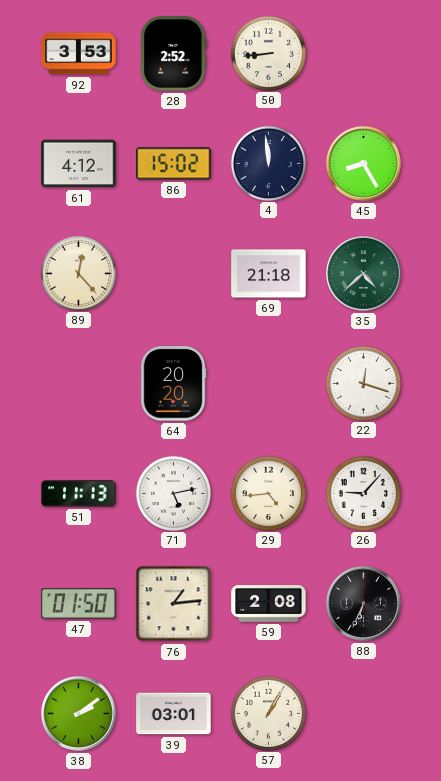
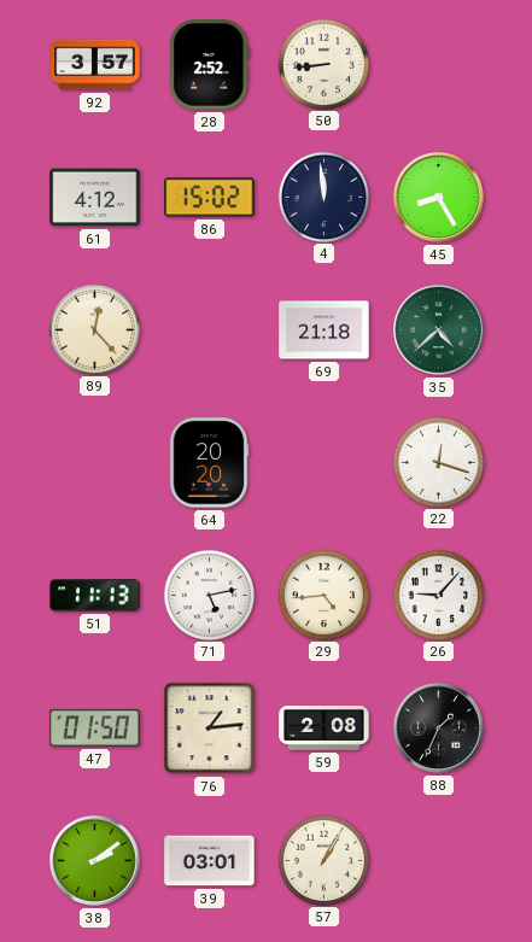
92: 3:53 -> 3:57
88: 6:34 -> 1:34
